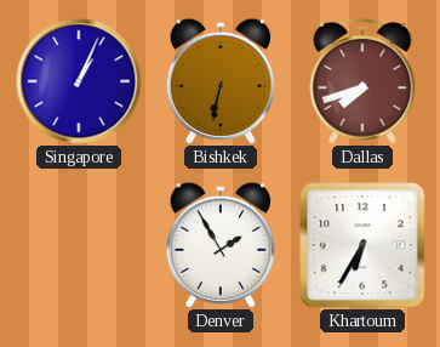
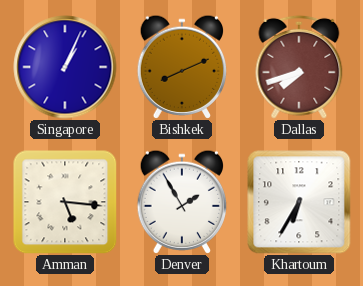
Bishkek: 6:32 -> 8:11
Amman: none -> 5:16
